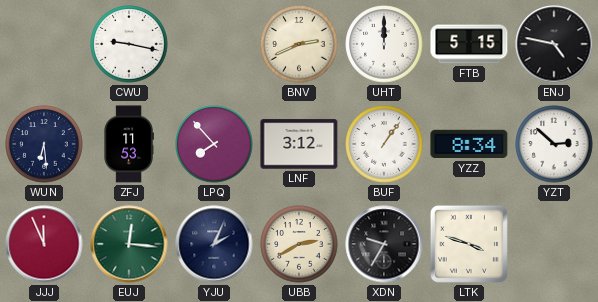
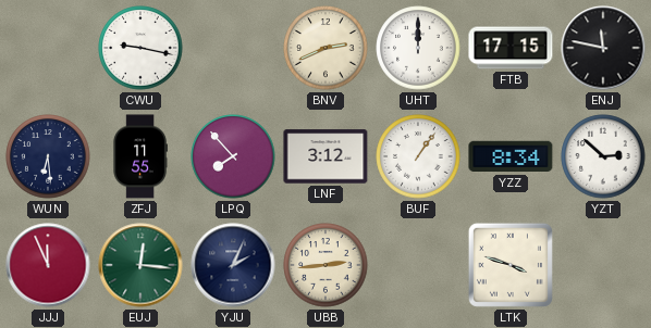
FTB: 5:15 -> 17:15
ENJ: 4:47 -> 11:47
ZFJ: 11:53 -> 11:55
UBB: 2:40 -> 2:44
XDN: 9:35 -> none
